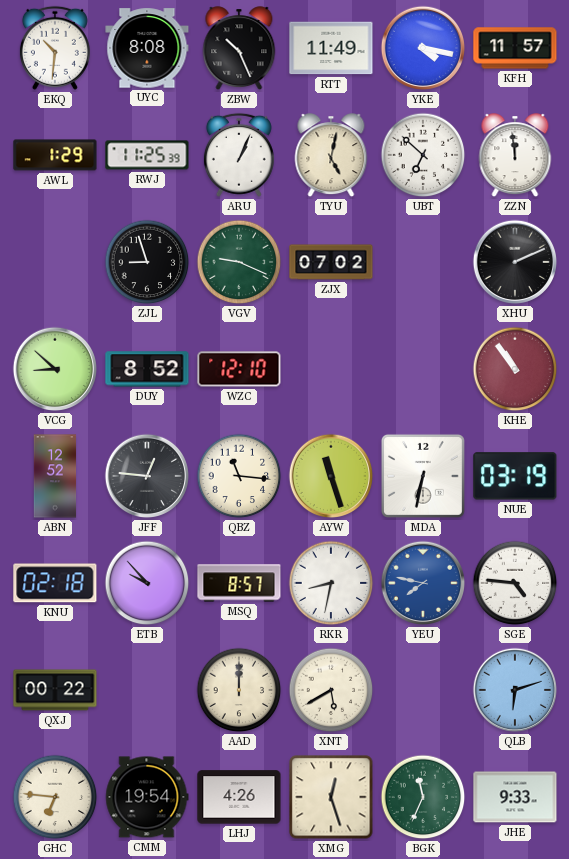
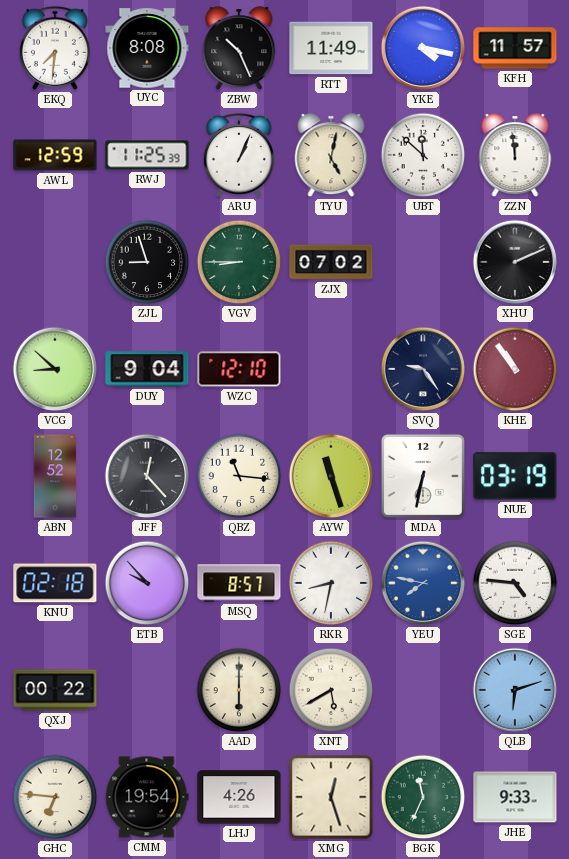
EKQ: 10:31 -> 7:31
AWL: 1:29 -> 12:59
UBT: 6:52 -> 11:52
VGV: 9:19 -> 8:45
DUY: 8:52 -> 9:04
SVQ: none -> 9:24
JFF: 12:46 -> 12:23
AAD: 12:00 -> 6:00
